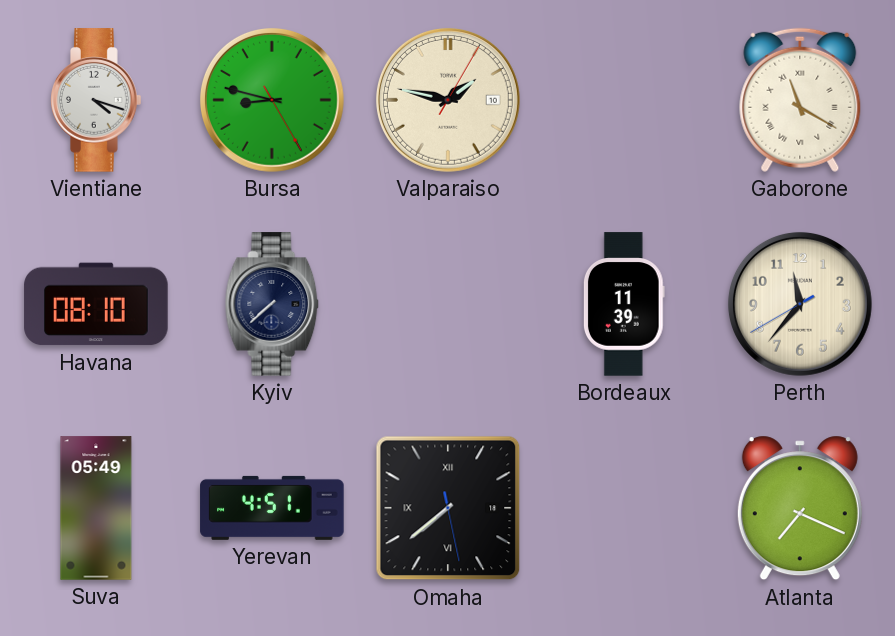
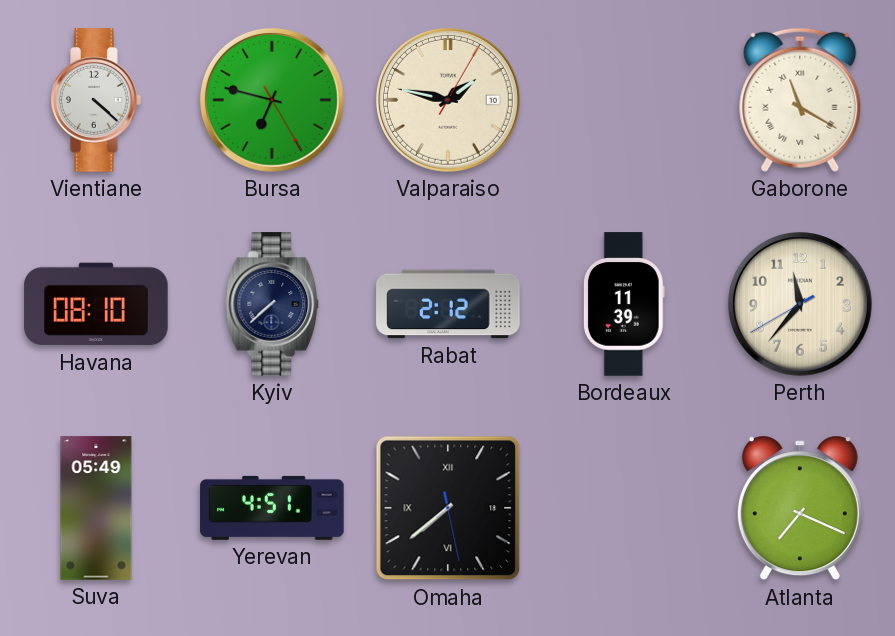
Vientiane: 4:18 -> 4:22
Bursa: 8:47 -> 6:47
Rabat: none -> 2:12
